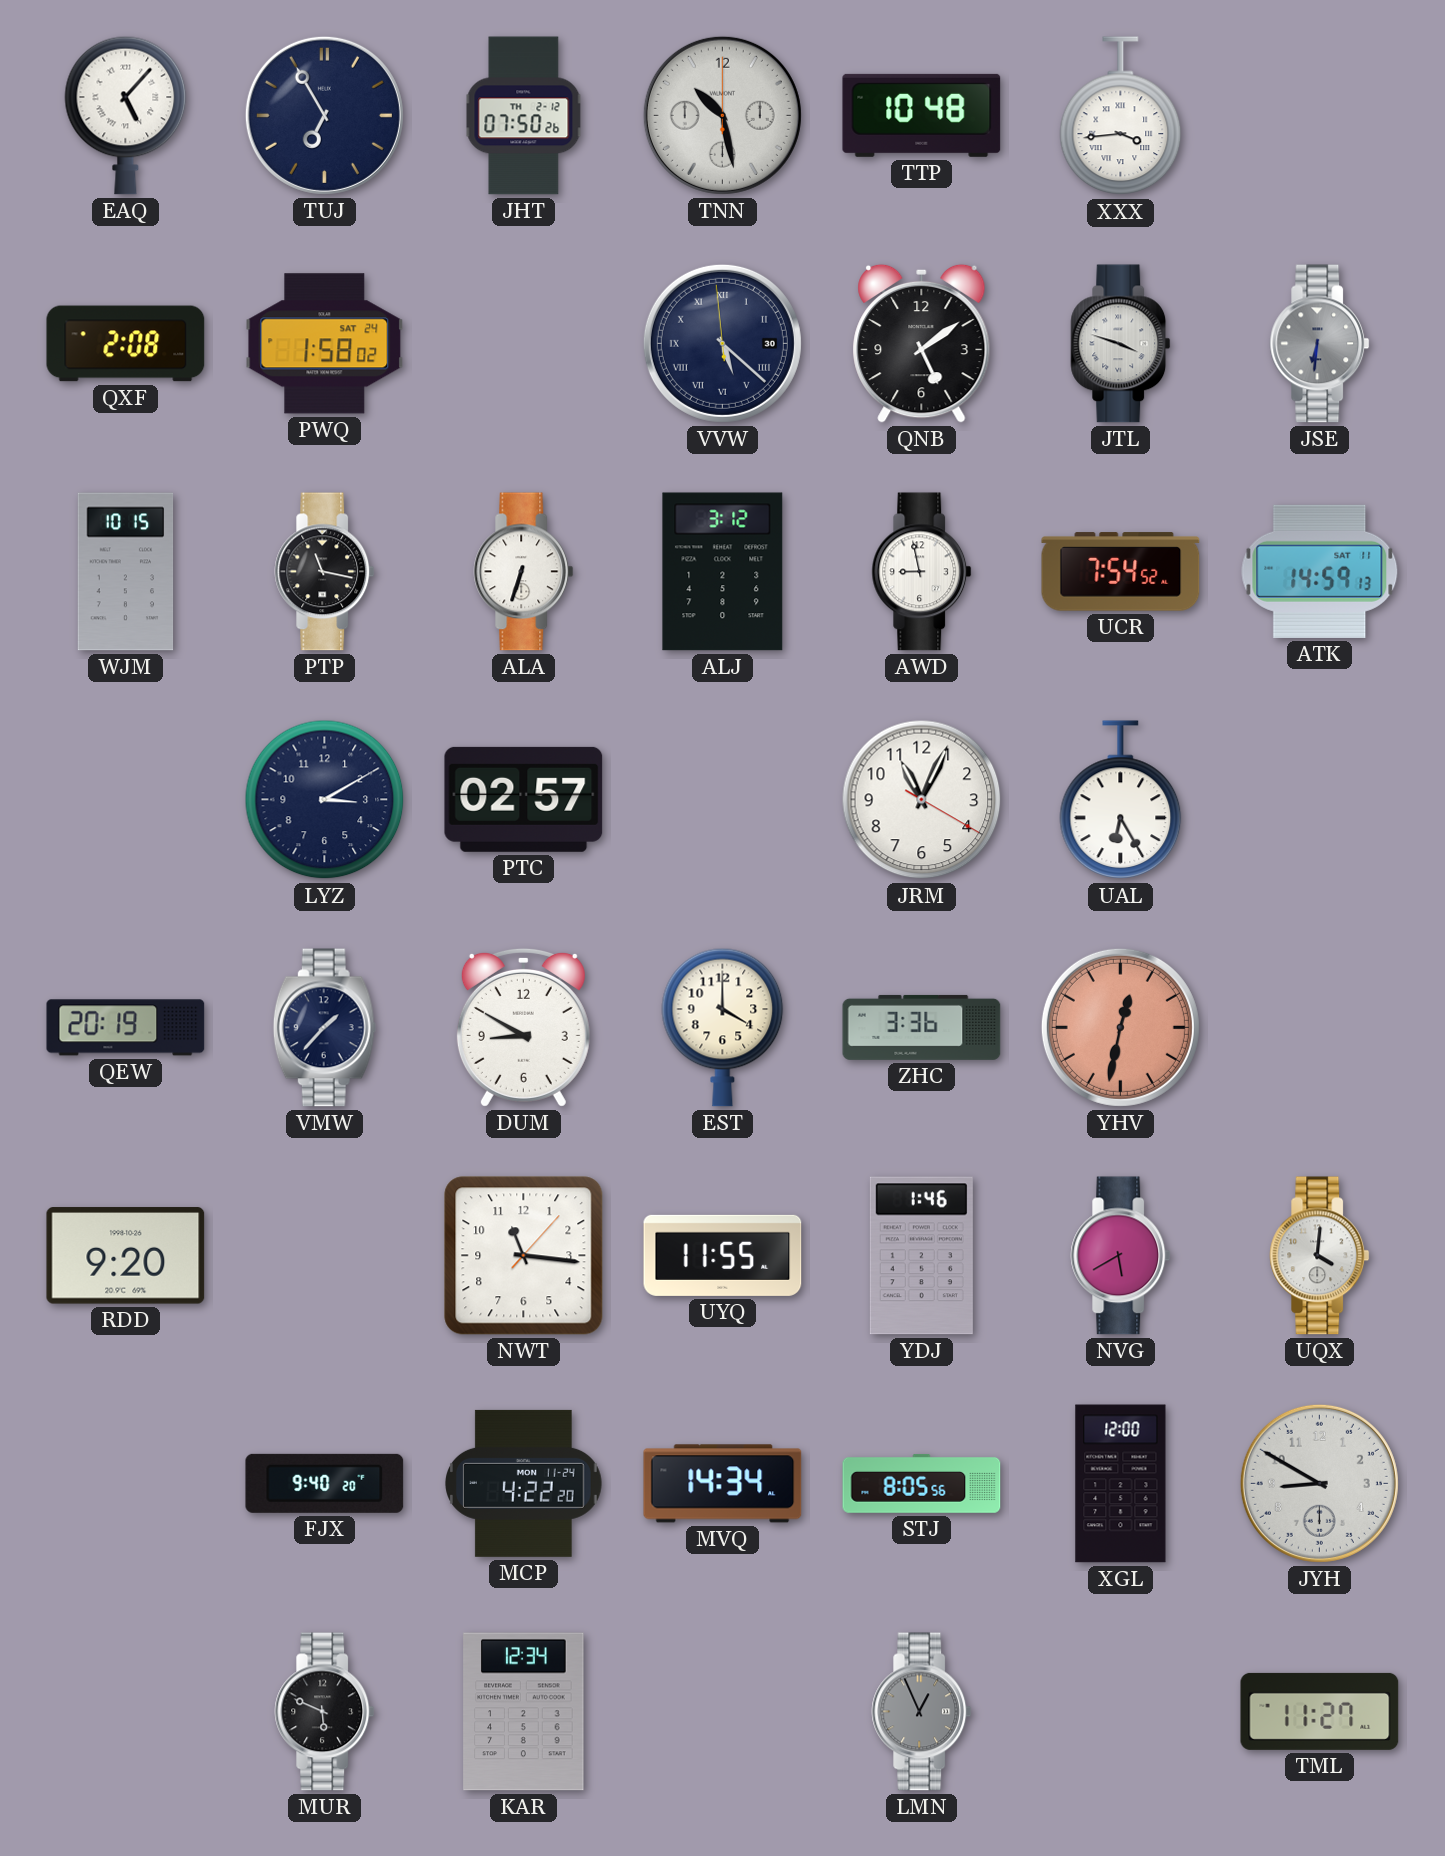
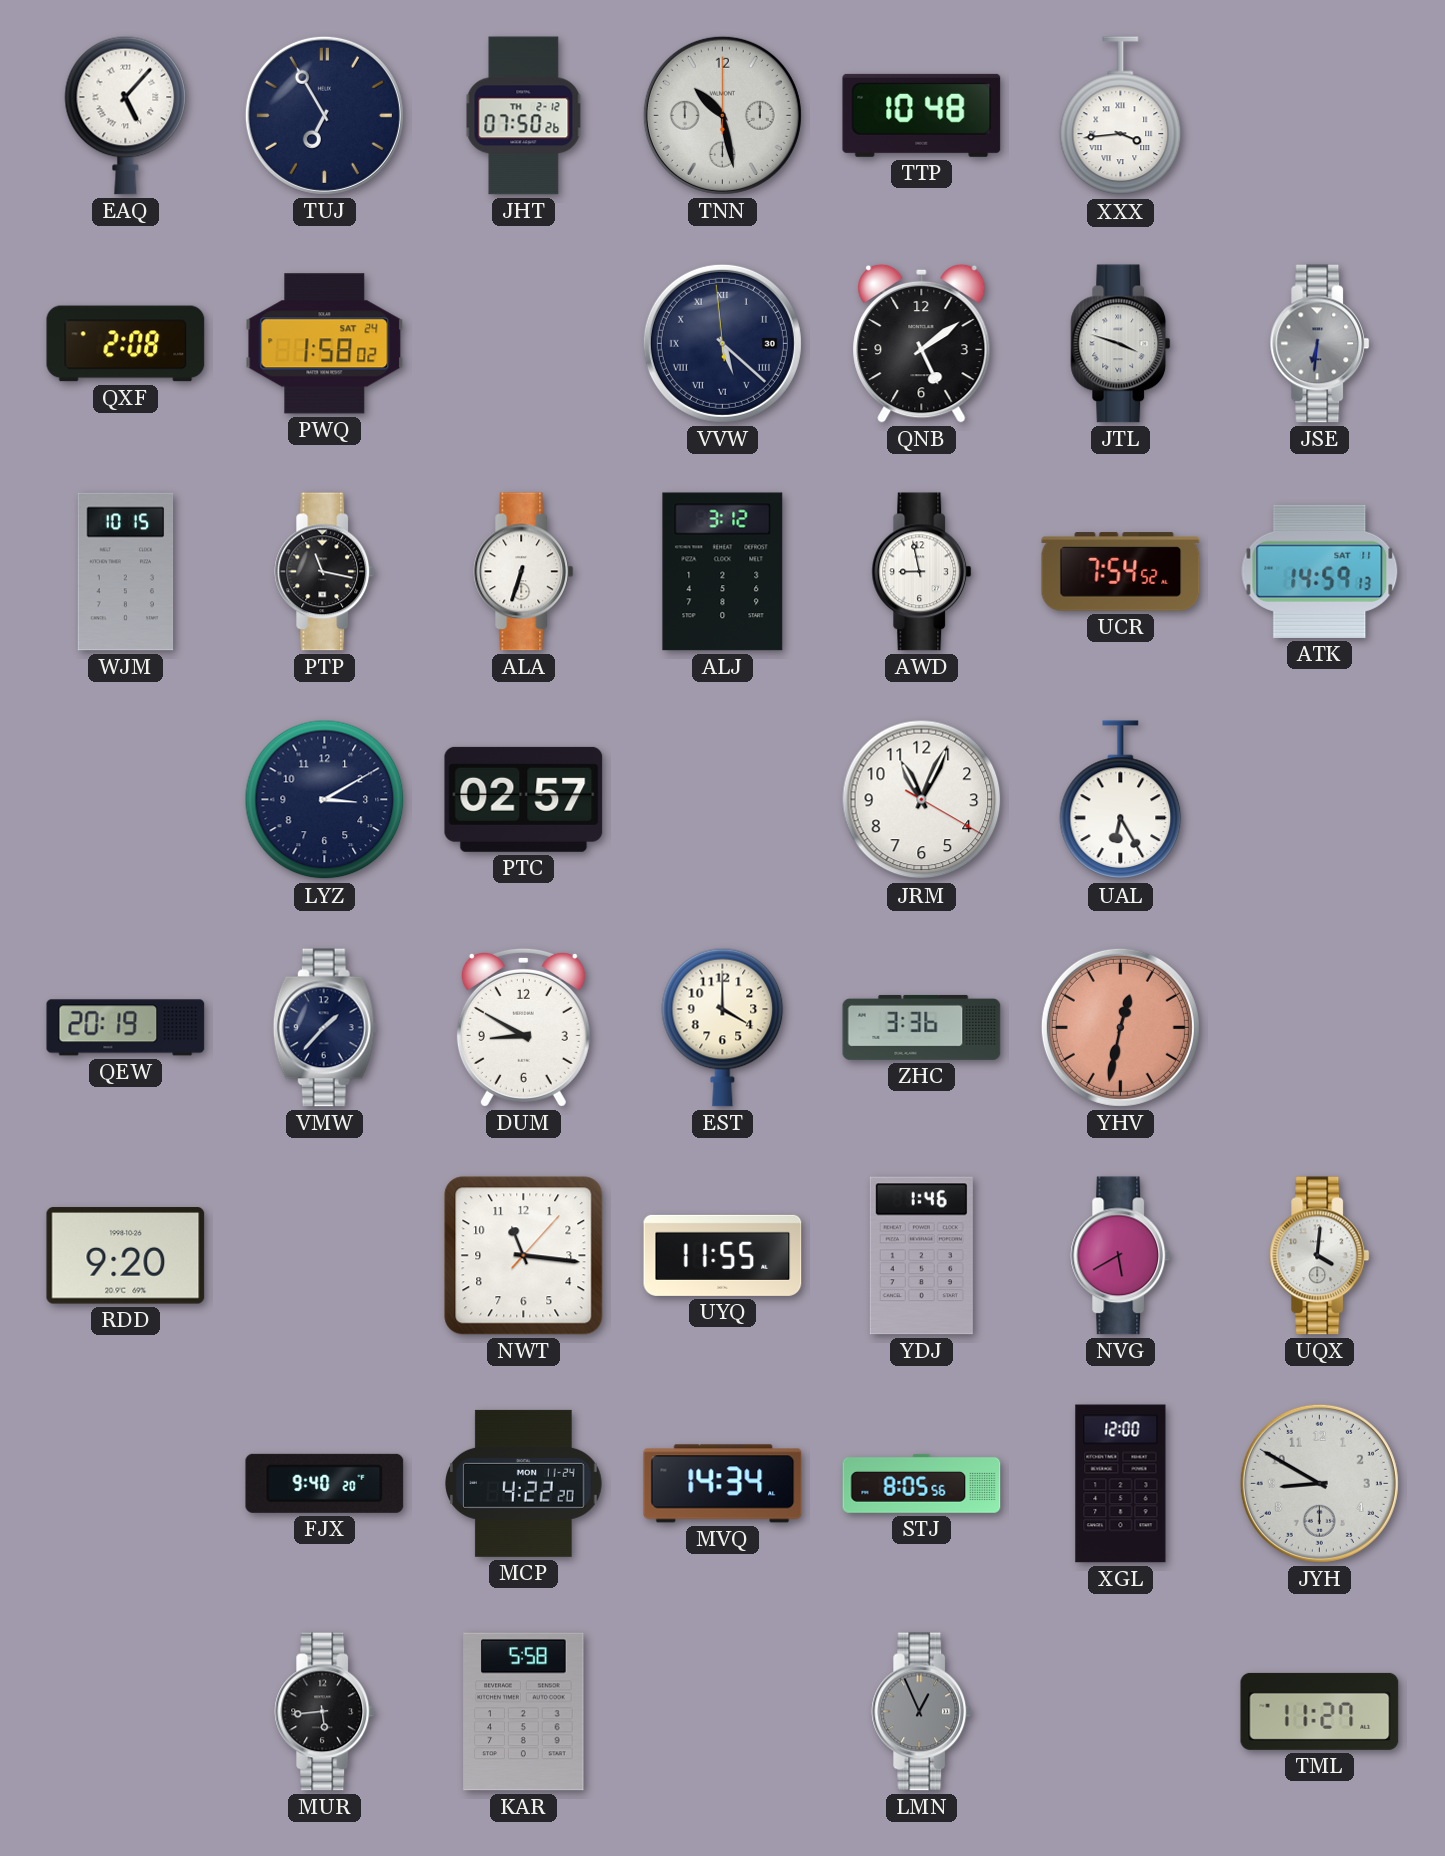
MUR: 5:49 -> 5:44
KAR: 12:34 -> 5:58
